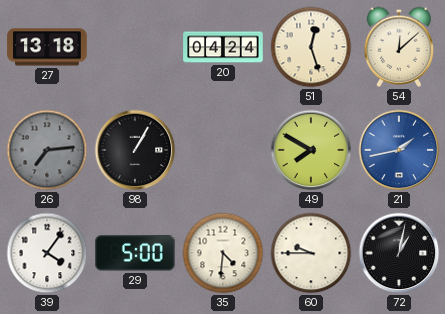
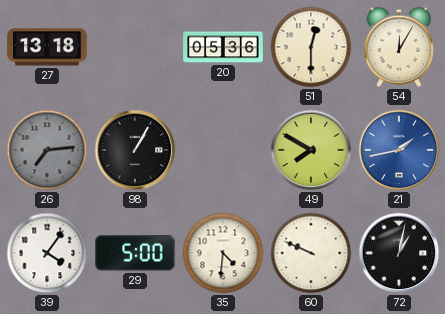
20: 04:24 -> 05:36
51: 12:27 -> 12:30
54: 12:08 -> 12:05
60: 9:45 -> 9:49
